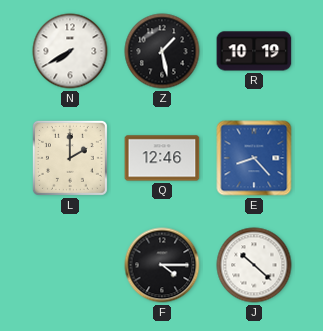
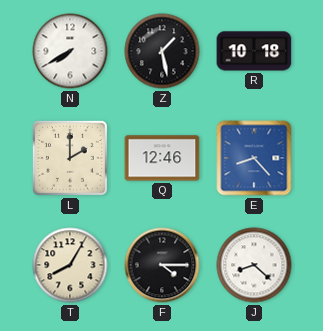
R: 10:19 -> 10:18
T: none -> 8:05
J: 10:22 -> 8:22
